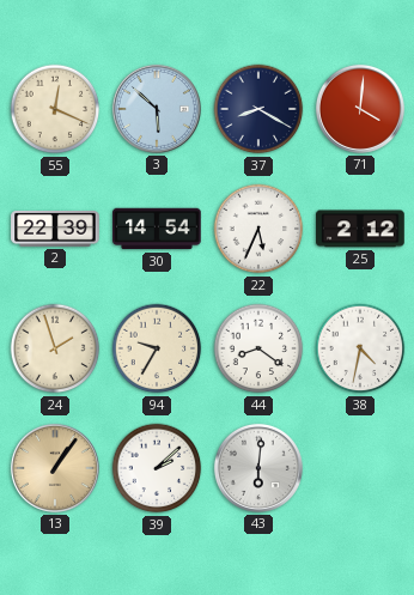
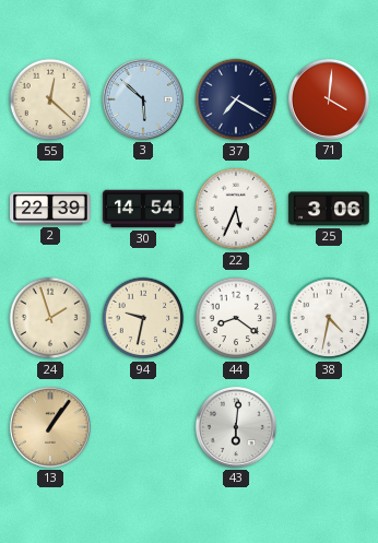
55: 12:19 -> 12:22
37: 8:20 -> 7:20
25: 2:12 -> 3:06
94: 9:35 -> 9:32
39: 2:08 -> none
